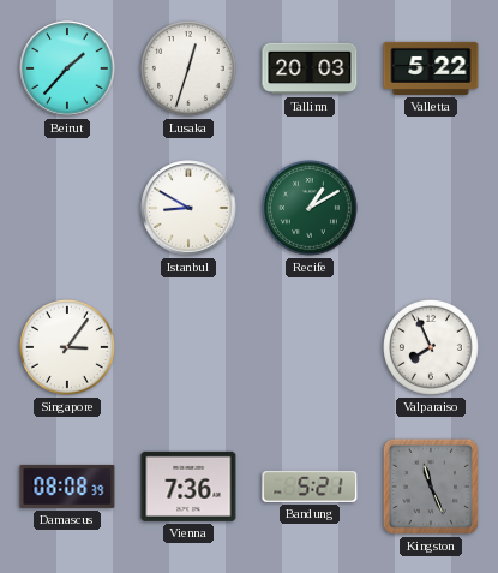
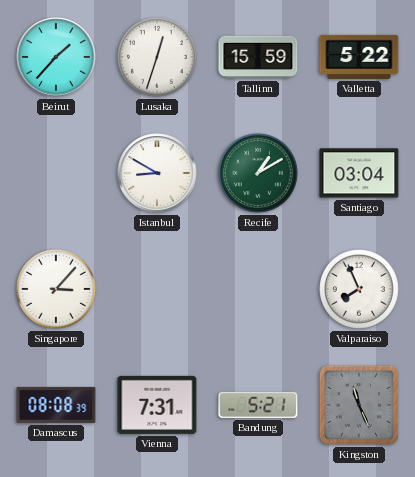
Tallinn: 20:03 -> 15:59
Santiago: none -> 03:04
Singapore: 3:06 -> 3:07
Vienna: 7:36 -> 7:31
